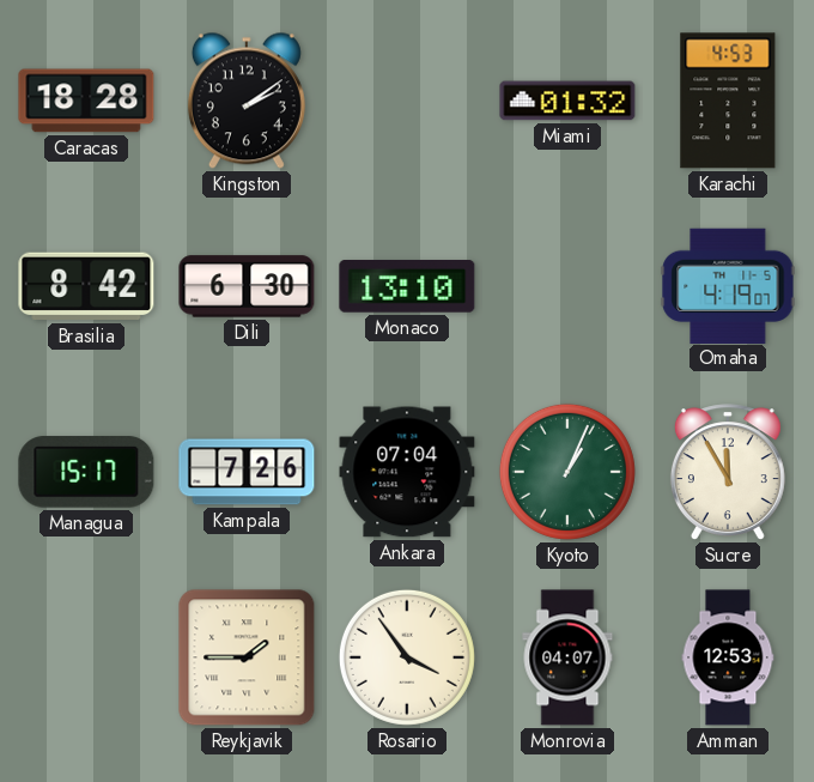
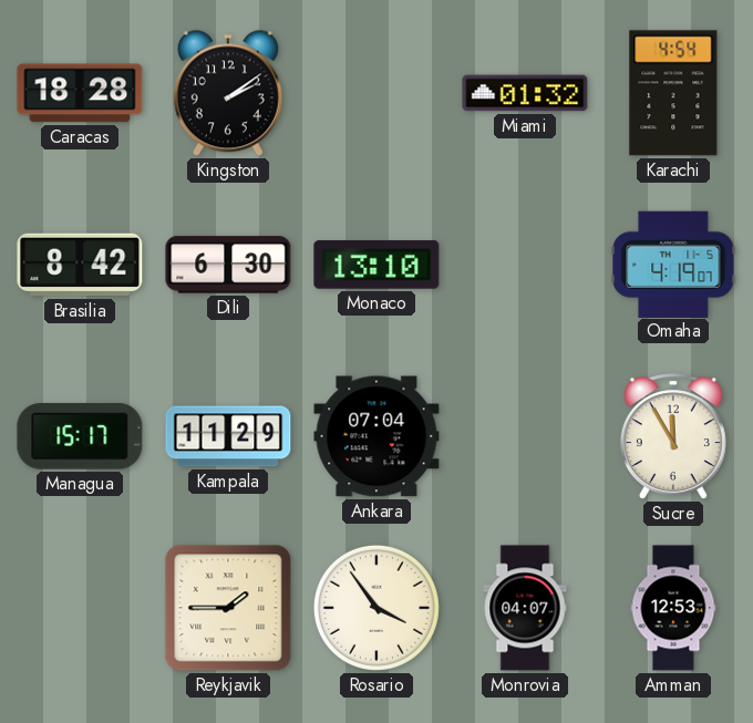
Karachi: 4:53 -> 4:54
Kampala: 7:26 -> 11:29
Kyoto: 1:04 -> none
